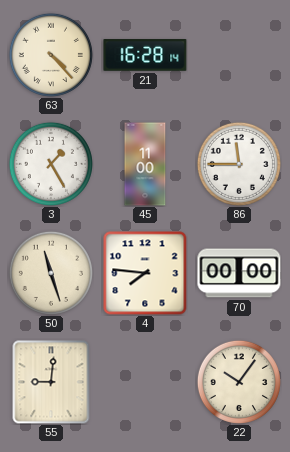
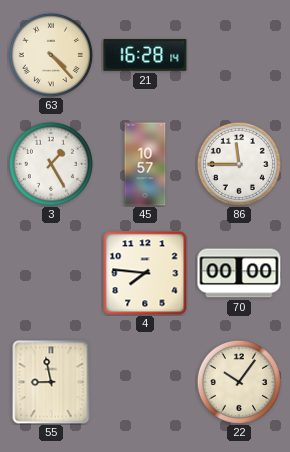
45: 11:00 -> 10:57
50: 11:27 -> none
55: 9:01 -> 8:58
